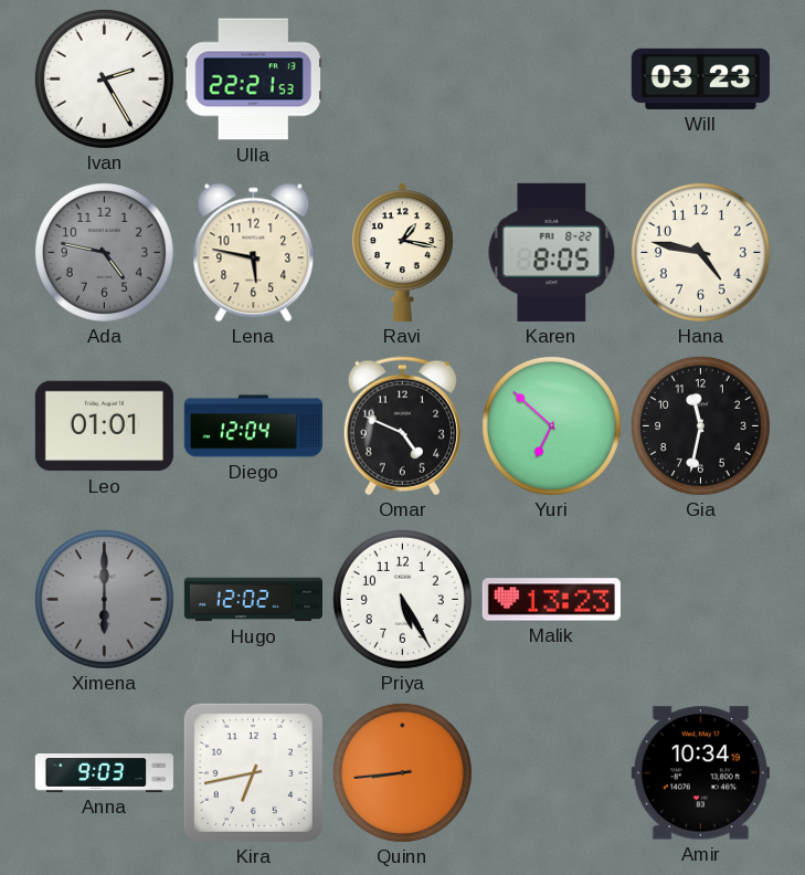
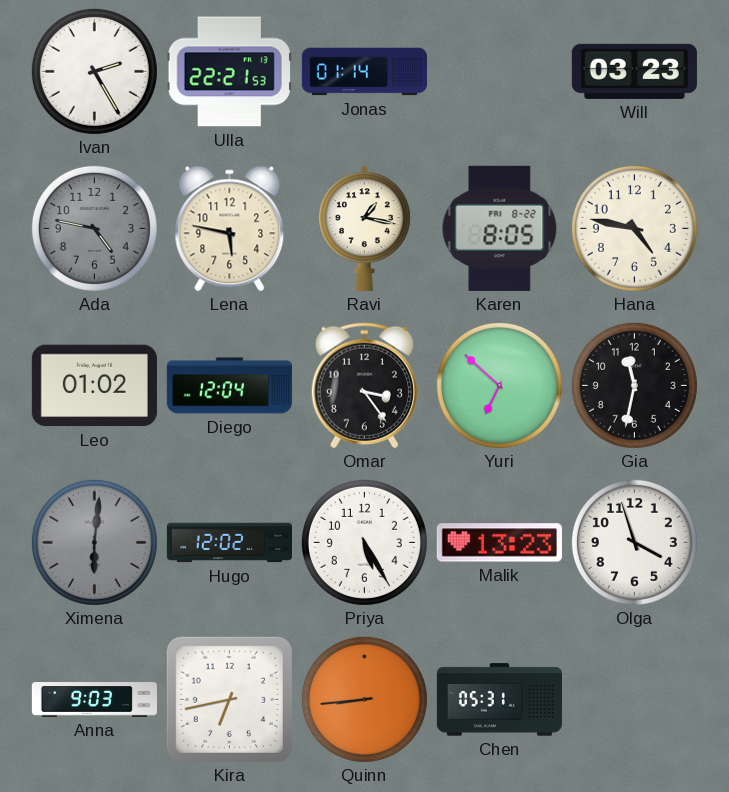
Jonas: none -> 01:14
Leo: 01:01 -> 01:02
Omar: 4:49 -> 3:24
Ximena: 6:00 -> 6:01
Olga: none -> 3:57
Chen: none -> 05:31
Amir: 10:34 -> none
